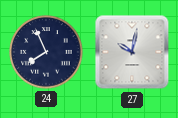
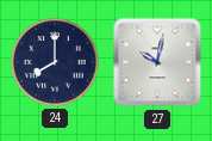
24: 7:56 -> 8:00
